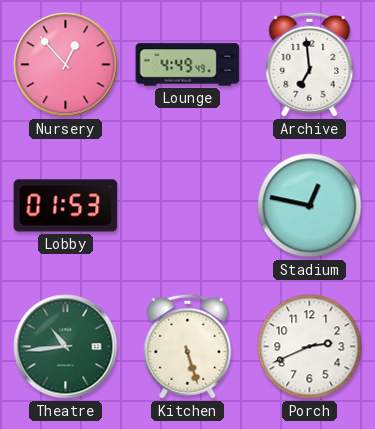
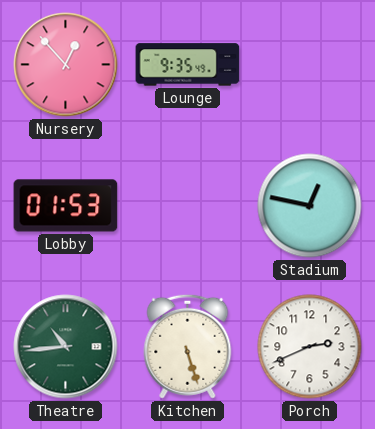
Lounge: 4:49 -> 9:35
Archive: 6:59 -> none
